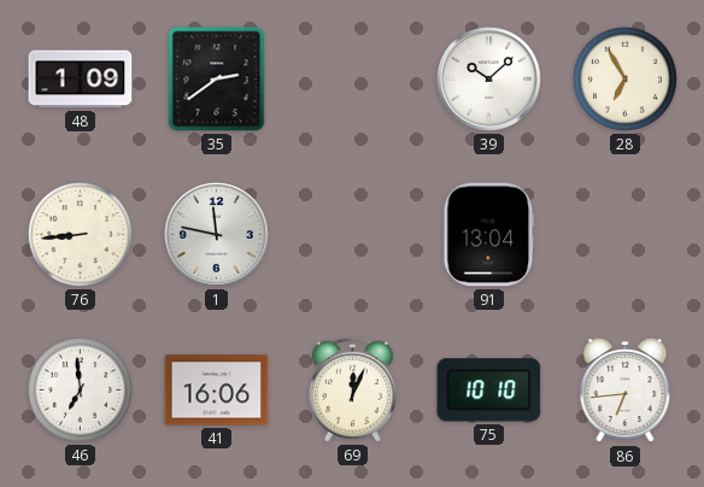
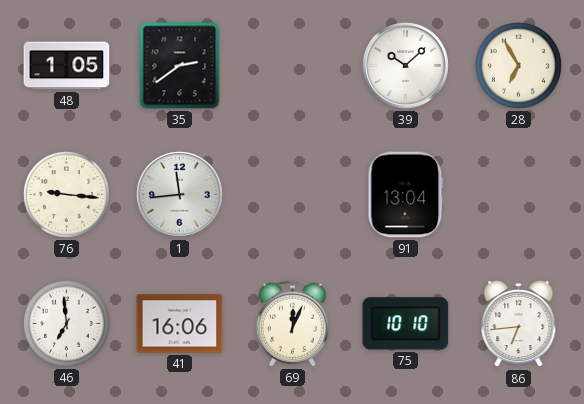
48: 1:09 -> 1:05
76: 8:44 -> 9:16
1: 11:47 -> 11:44
